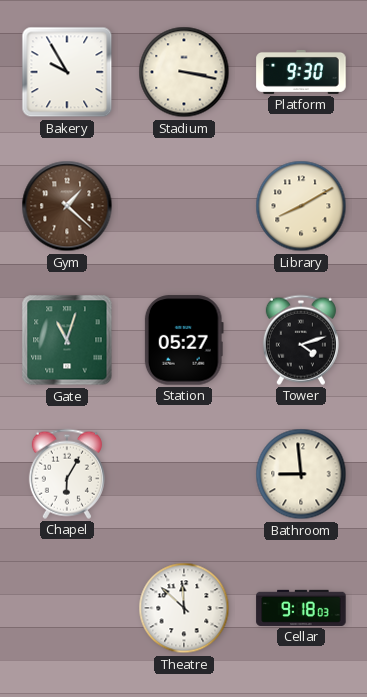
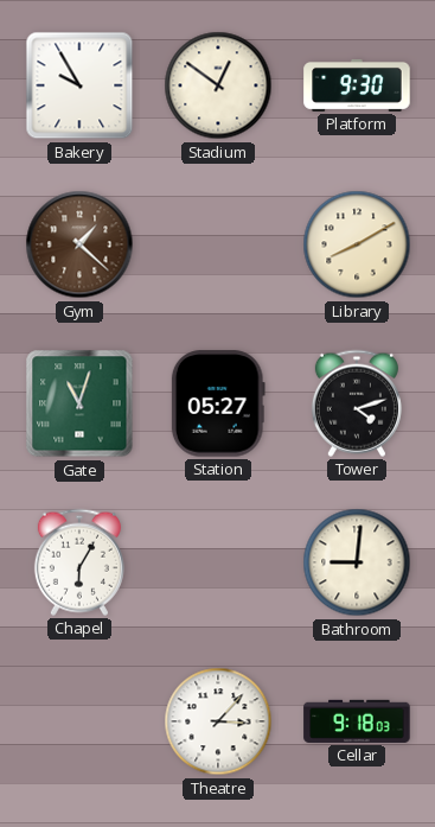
Stadium: 3:17 -> 12:51
Bathroom: 8:59 -> 9:01
Theatre: 11:52 -> 3:07
